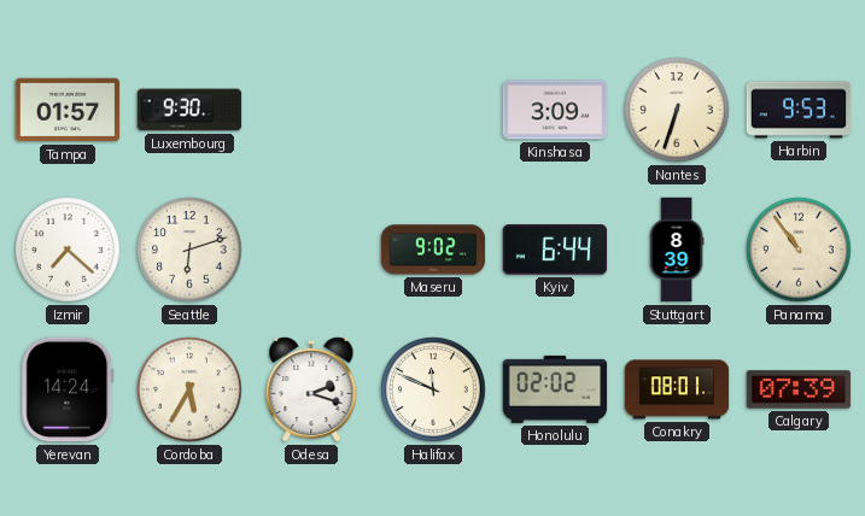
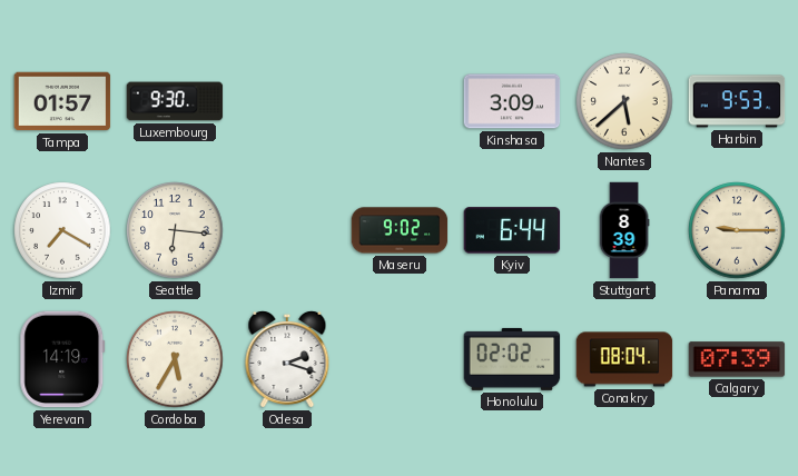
Nantes: 6:33 -> 5:38
Izmir: 7:22 -> 7:20
Seattle: 6:12 -> 6:16
Panama: 10:54 -> 9:15
Yerevan: 14:24 -> 14:19
Halifax: 11:49 -> none
Conakry: 08:01 -> 08:04
